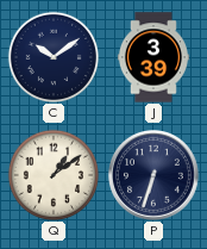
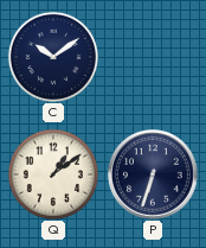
J: 3:39 -> none
